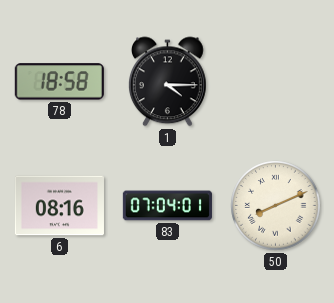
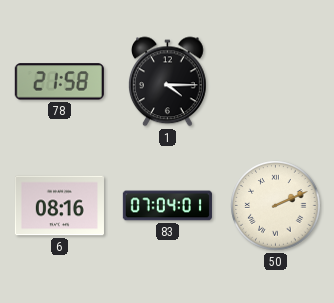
78: 18:58 -> 21:58
50: 8:11 -> 2:11
